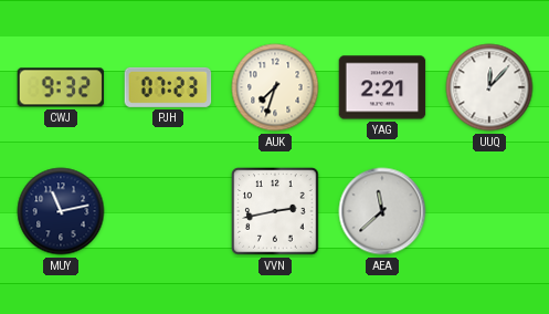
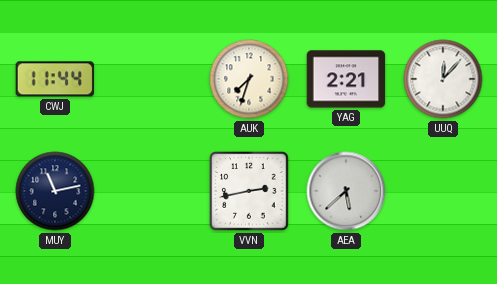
CWJ: 9:32 -> 11:44
PJH: 07:23 -> none
AEA: 11:38 -> 5:38
